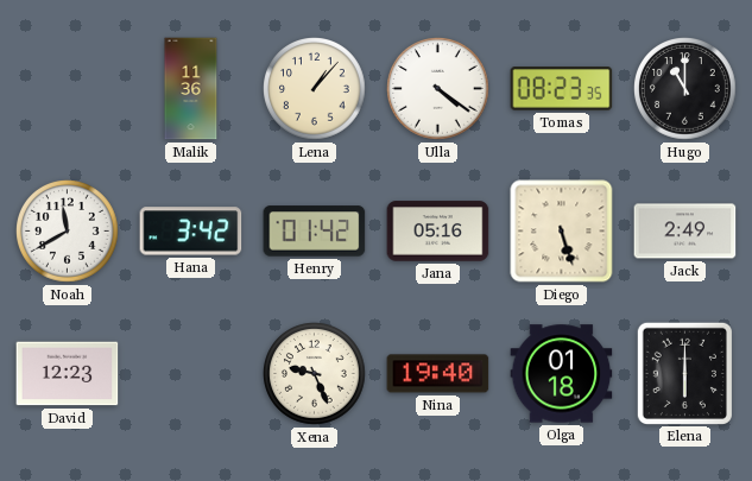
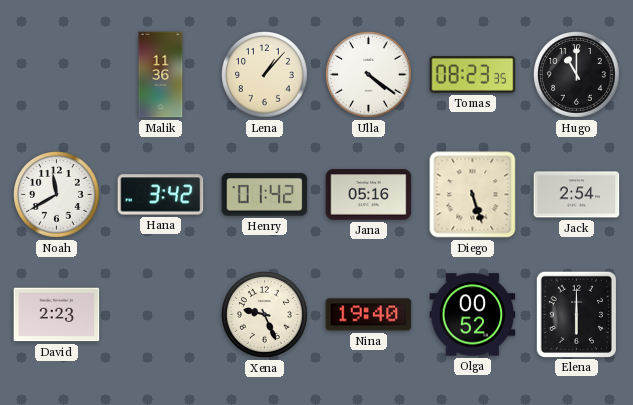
Jack: 2:49 -> 2:54
David: 12:23 -> 2:23
Olga: 01:18 -> 00:52
